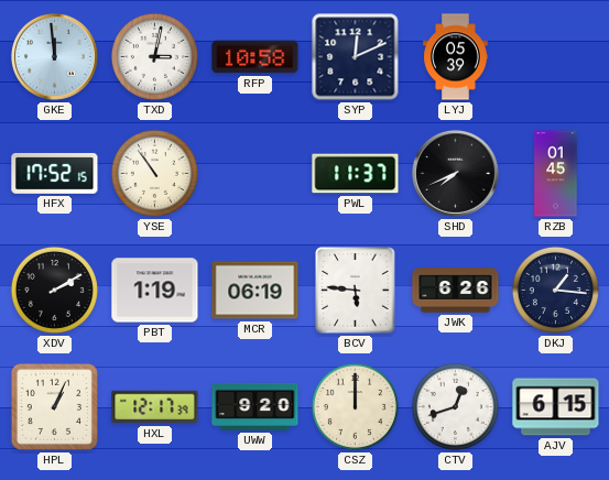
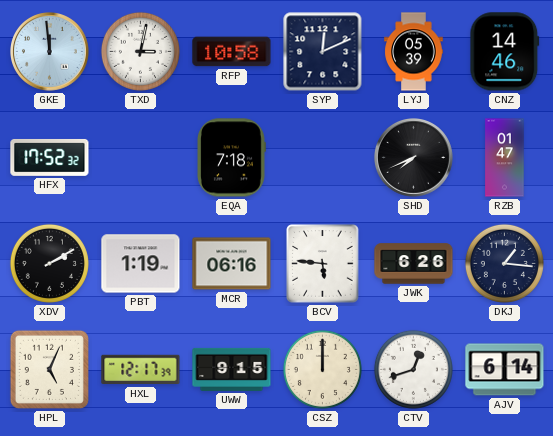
CNZ: none -> 14:46
HFX: 17:52:15 -> 17:52:32
YSE: 10:54 -> none
EQA: none -> 7:18
PWL: 11:37 -> none
RZB: 01:45 -> 01:47
MCR: 06:19 -> 06:16
HPL: 1:04 -> 5:04
UWW: 9:20 -> 9:15
AJV: 6:15 -> 6:14
